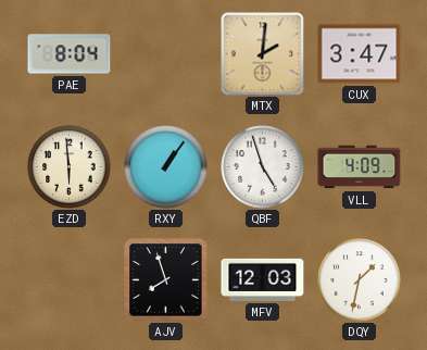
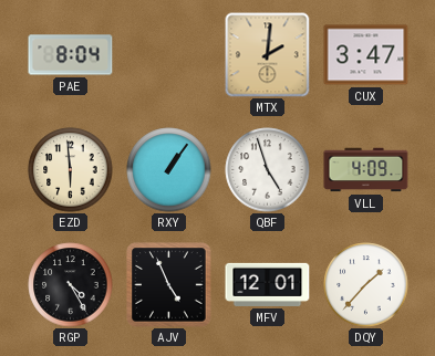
RGP: none -> 4:25
AJV: 7:57 -> 4:56
MFV: 12:03 -> 12:01
DQY: 1:32 -> 1:37
